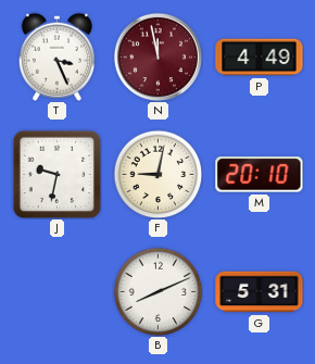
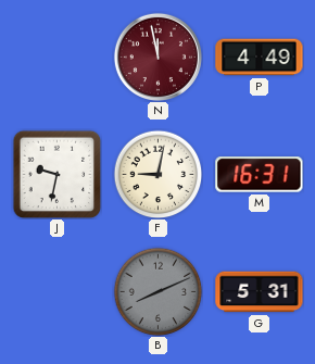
T: 3:26 -> none
M: 20:10 -> 16:31
B dial: white -> grey
